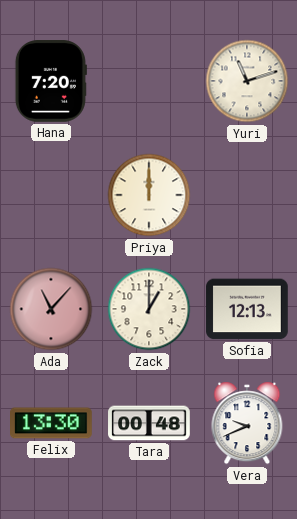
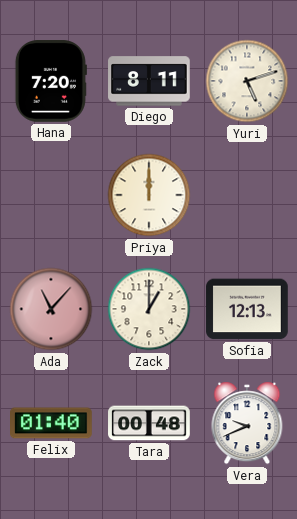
Diego: none -> 8:11
Yuri: 11:12 -> 5:12
Felix: 13:30 -> 01:40
